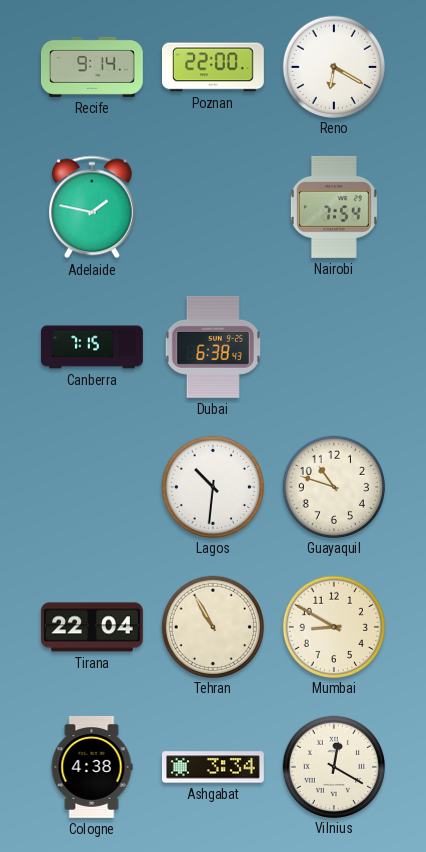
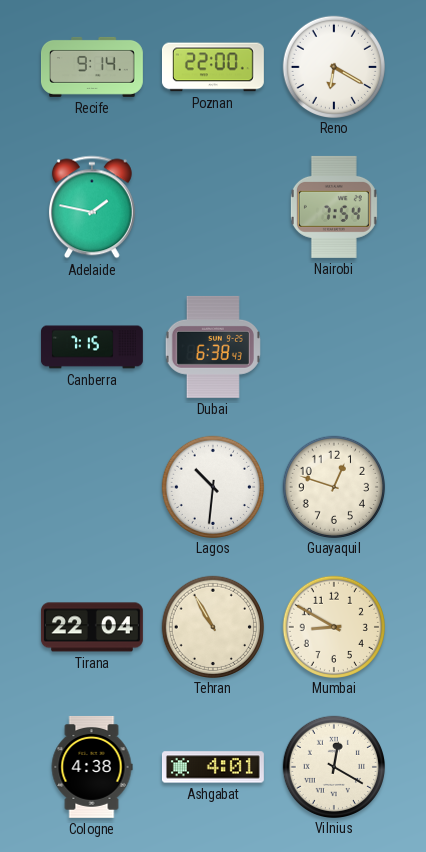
Guayaquil: 10:48 -> 12:48
Ashgabat: 3:34 -> 4:01
